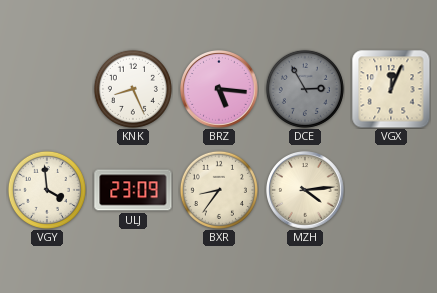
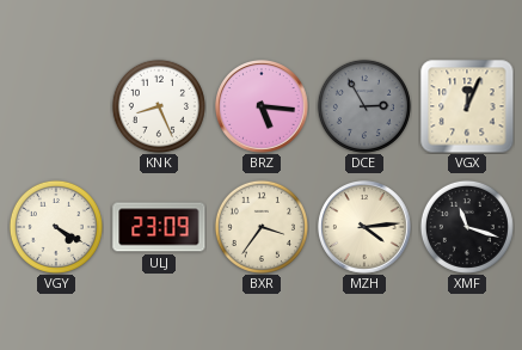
VGY: 3:59 -> 4:20
BXR: 8:36 -> 3:36
XMF: none -> 11:18
